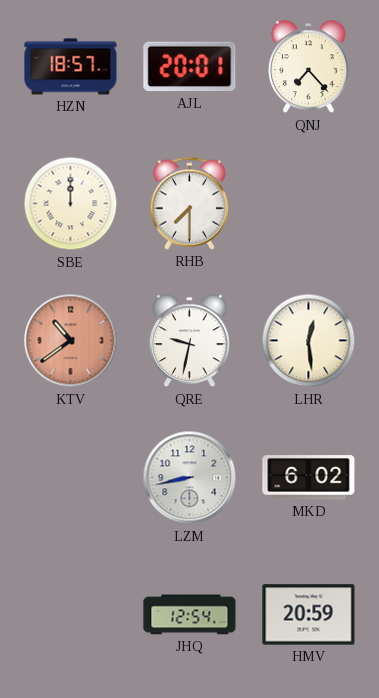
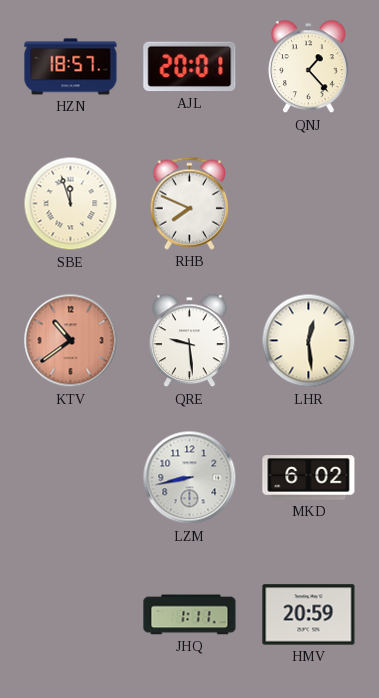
QNJ: 7:23 -> 1:23
SBE: 12:00 -> 11:57
RHB: 7:30 -> 7:49
QRE: 9:32 -> 9:29
JHQ: 12:54 -> 1:11
